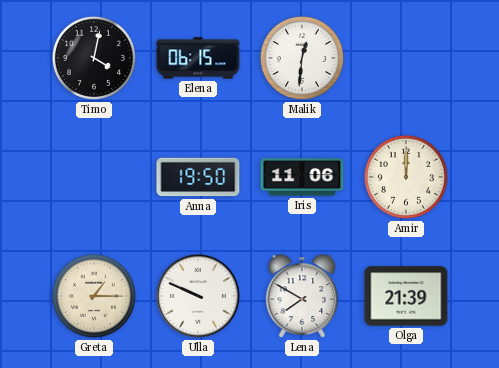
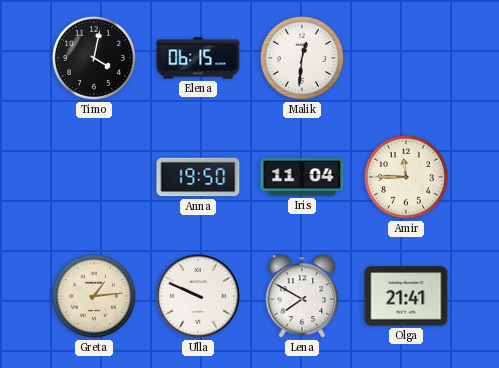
Iris: 11:06 -> 11:04
Amir: 12:00 -> 11:45
Greta: 1:15 -> 1:14
Olga: 21:39 -> 21:41
